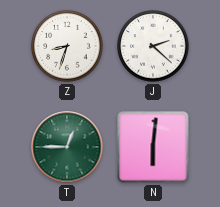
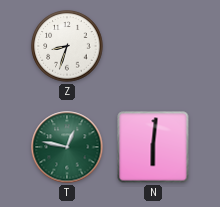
J: 2:22 -> none
T: 12:45 -> 12:47
